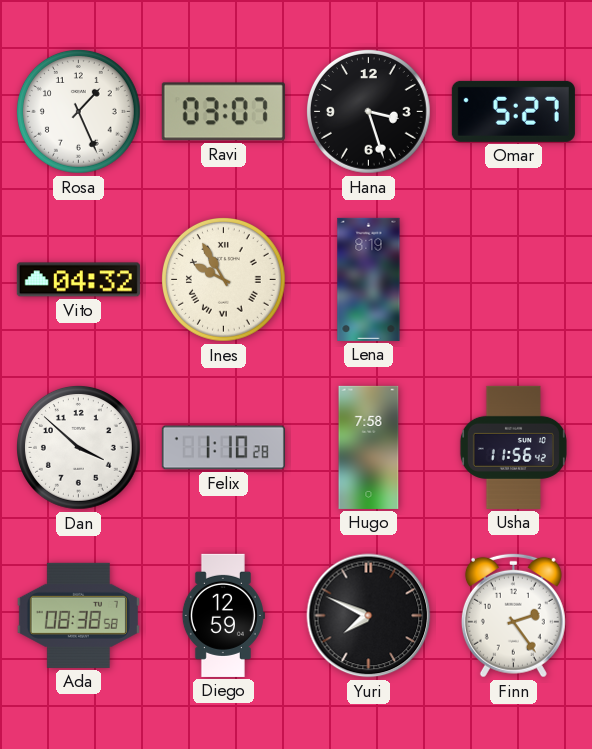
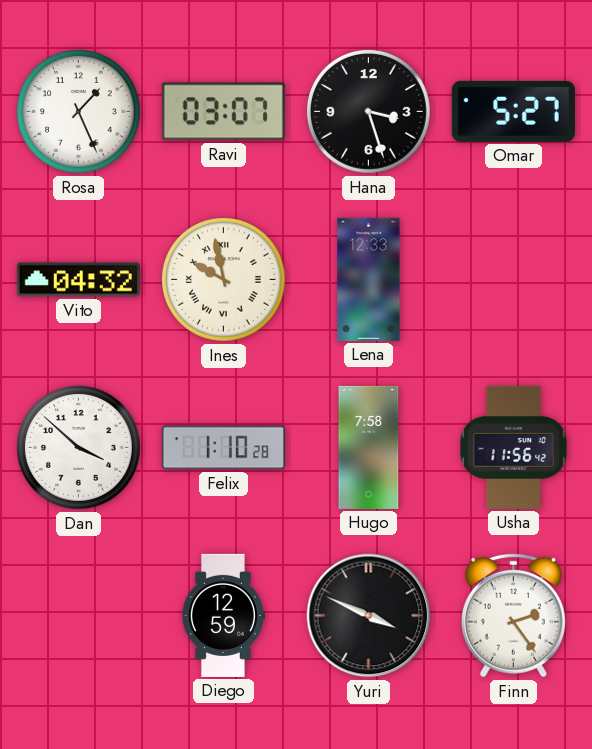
Ines: 9:55 -> 9:58
Lena: 8:19 -> 12:33
Ada: 08:38 -> none
Yuri: 7:49 -> 3:49
